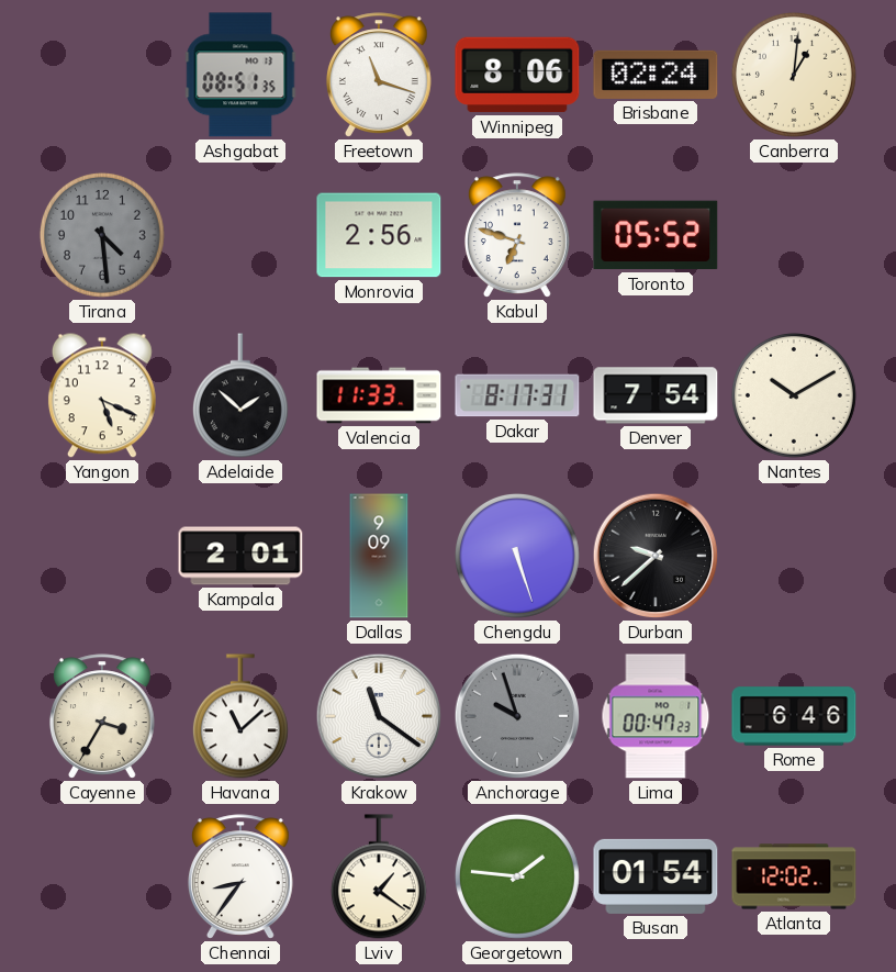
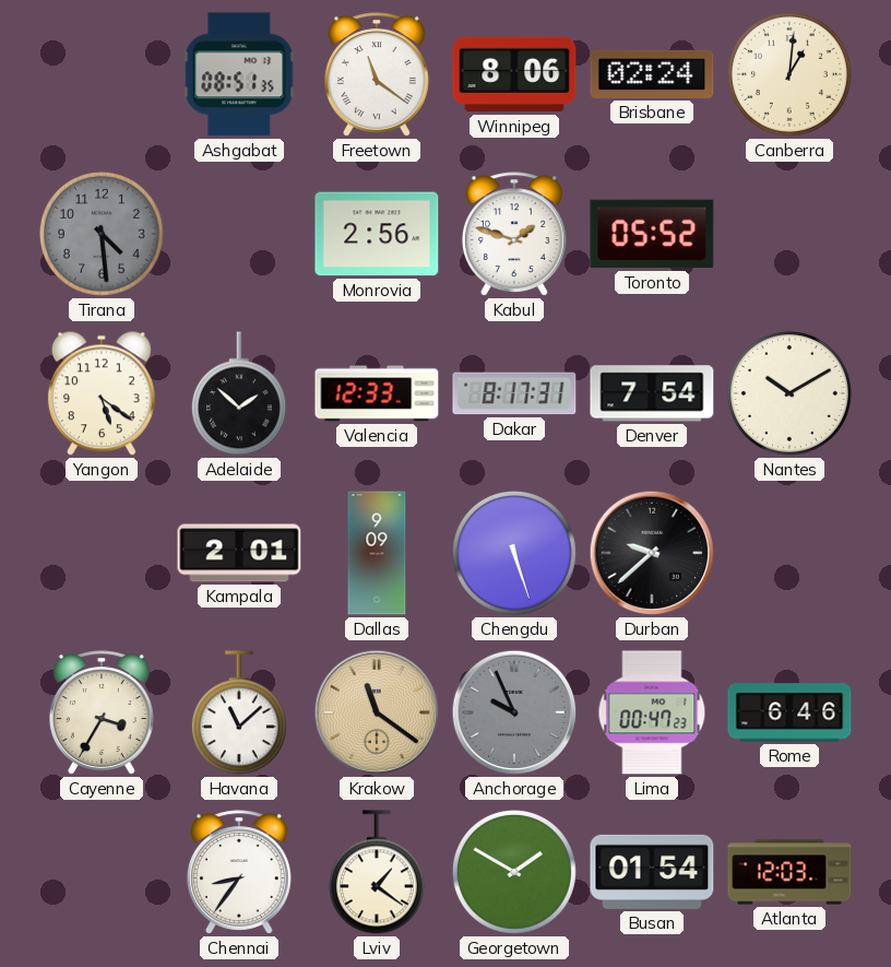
Freetown: 11:18 -> 11:21
Kabul: 6:48 -> 1:48
Yangon: 5:19 -> 5:21
Valencia: 11:33 -> 12:33
Krakow dial: white -> champagne
Anchorage: 9:57 -> 9:56
Georgetown: 1:46 -> 1:50
Atlanta: 12:02 -> 12:03
